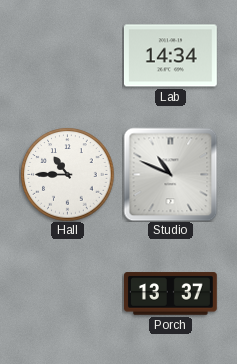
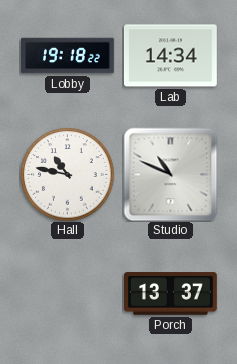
Lobby: none -> 19:18
Hall: 10:45 -> 10:47
